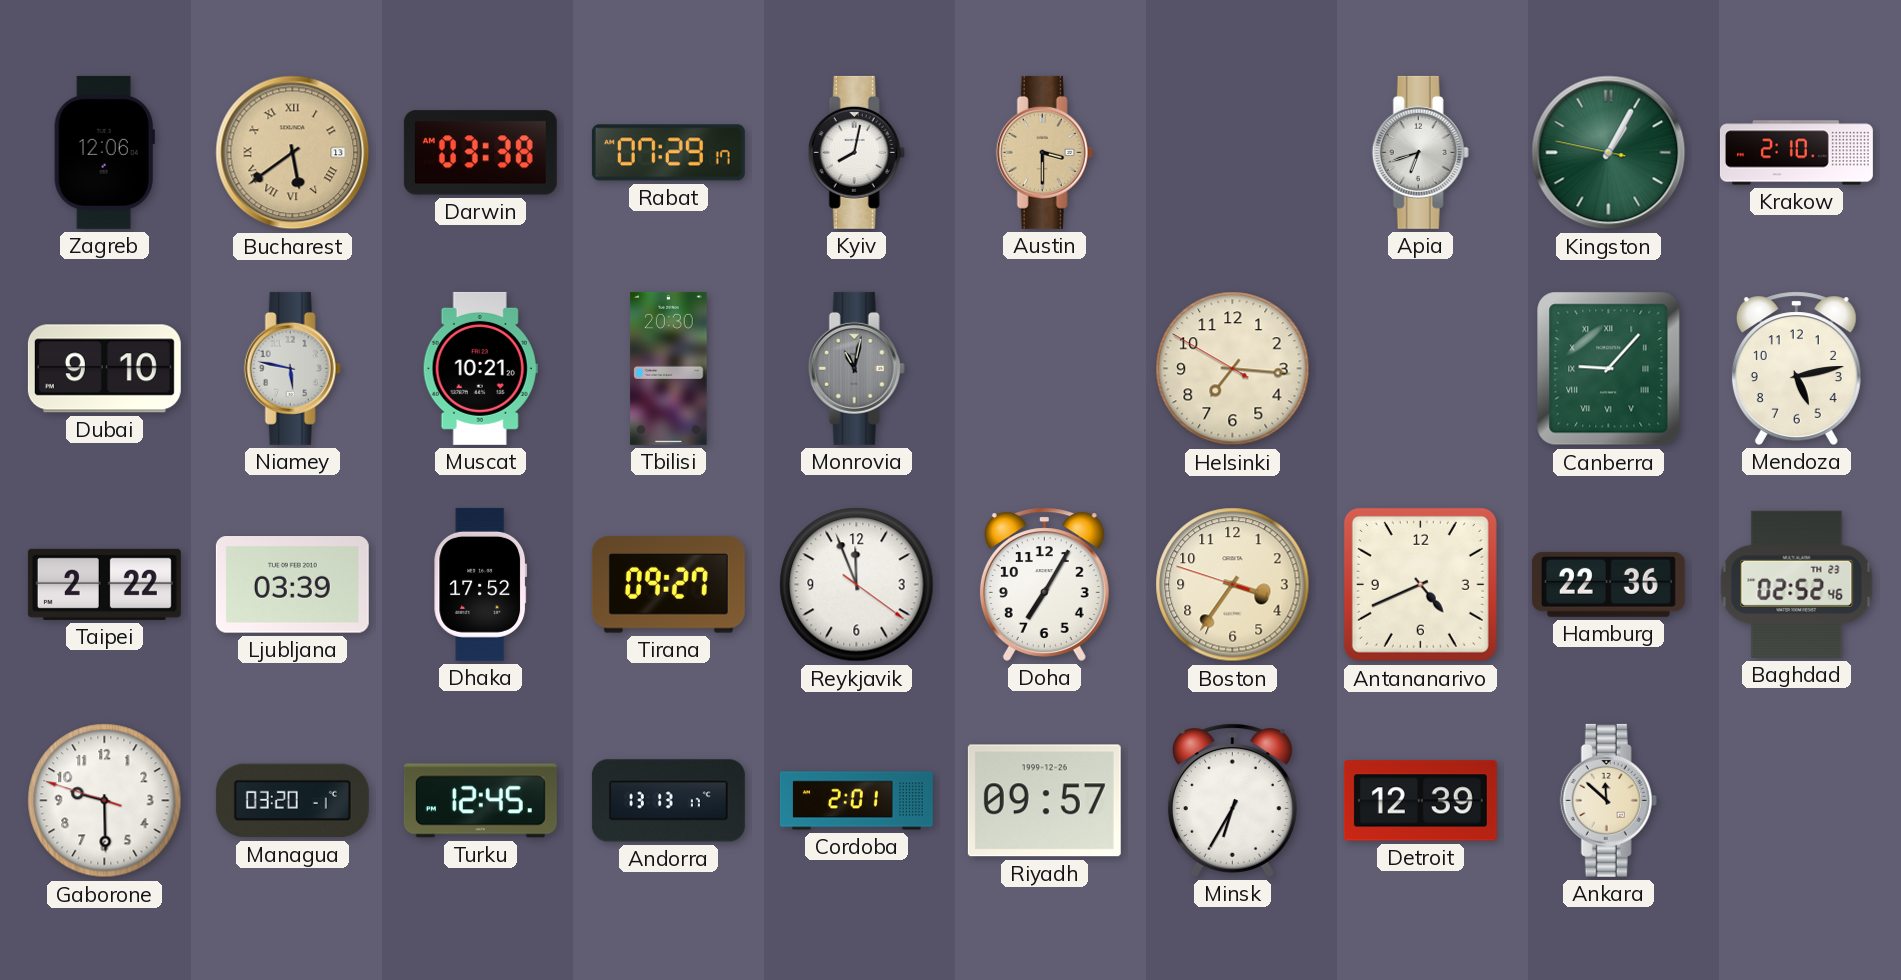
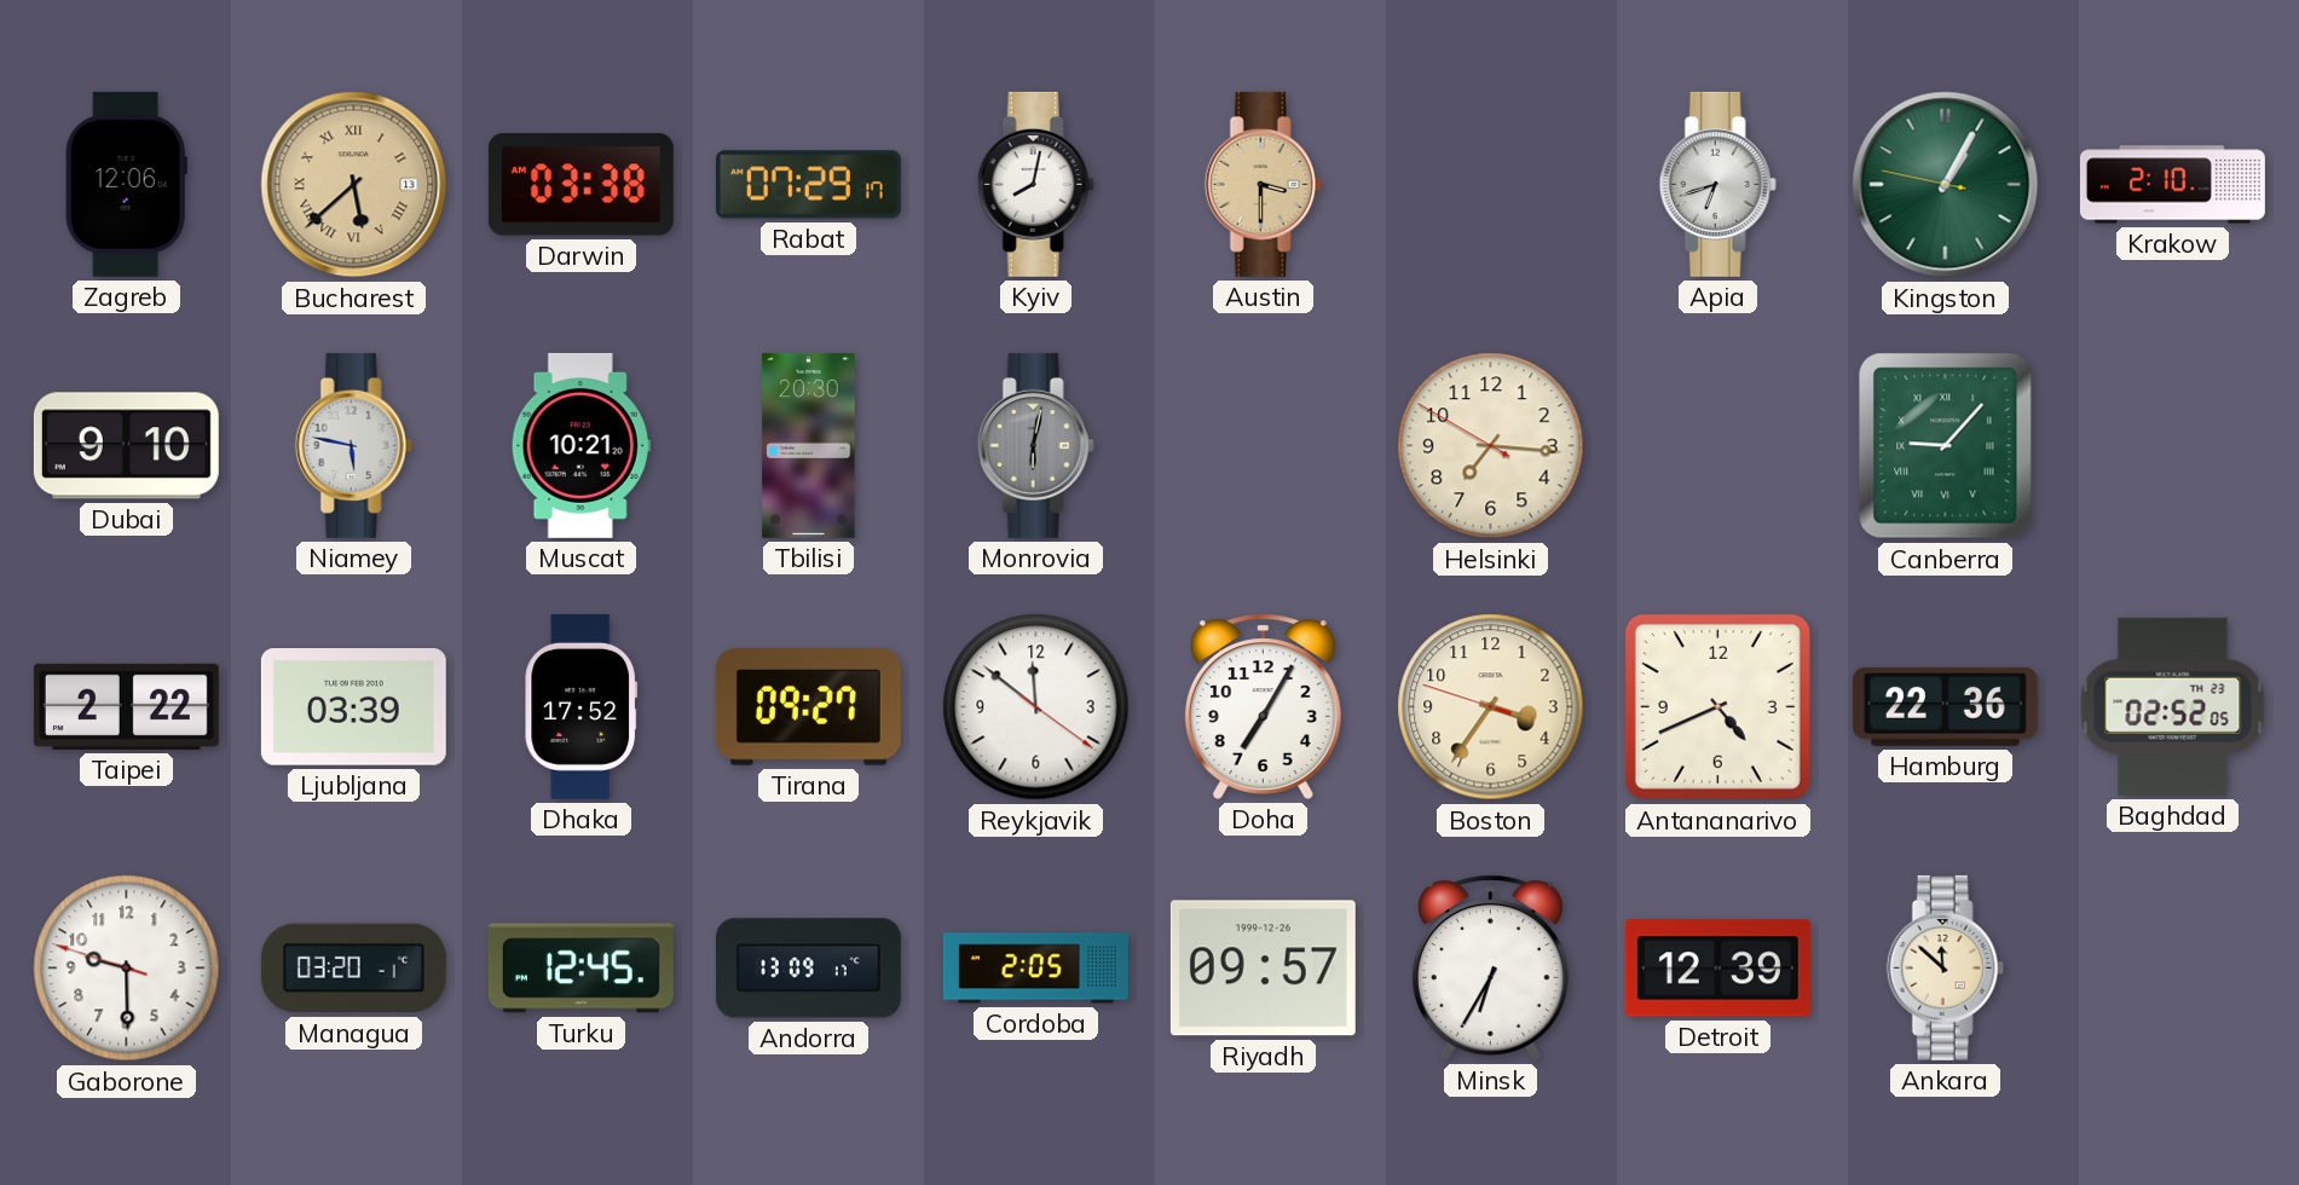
Bucharest: 5:39 -> 5:38
Monrovia: 11:02 -> 6:02
Mendoza: 5:13 -> none
Reykjavik: 11:56 -> 11:51
Baghdad: 02:52:46 -> 02:52:05
Andorra: 13:13 -> 13:09
Cordoba: 2:01 -> 2:05
